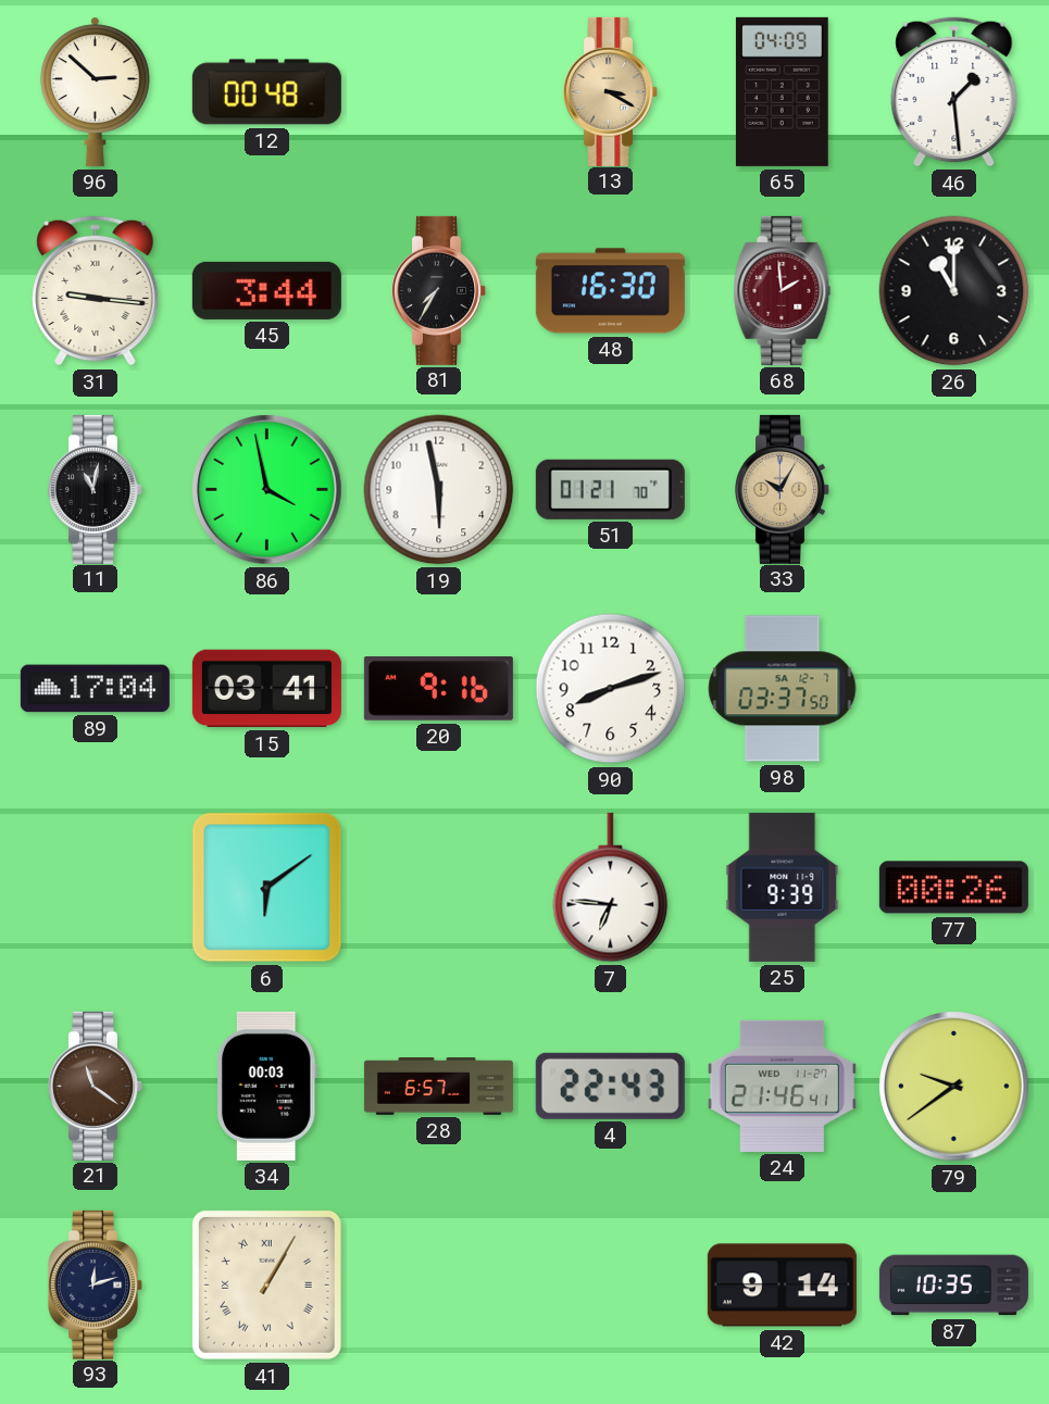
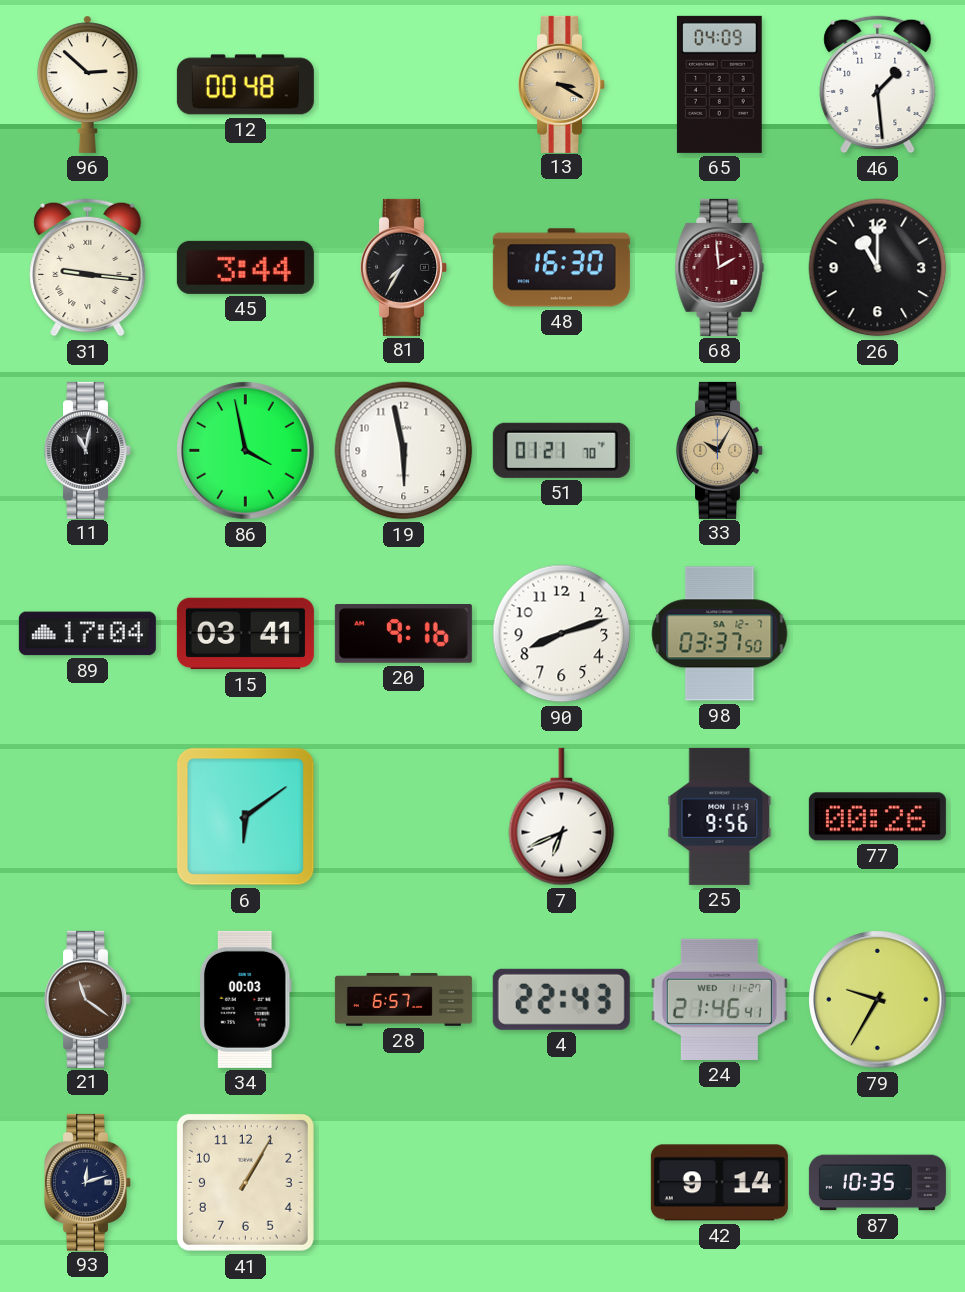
7: 6:46 -> 6:41
25: 9:39 -> 9:56
79: 9:39 -> 9:35
41 numerals: Roman -> Arabic
